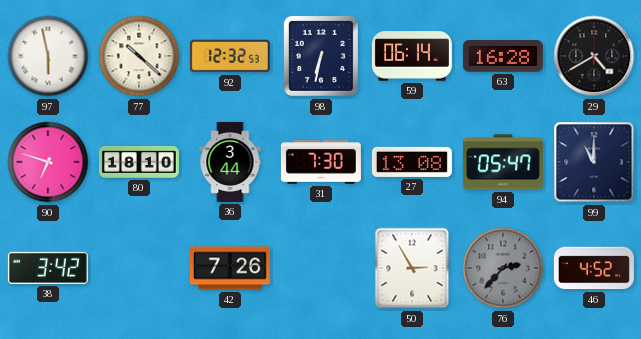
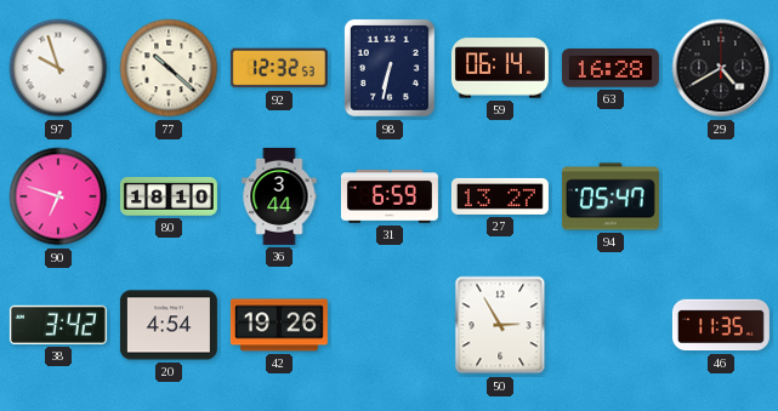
97: 5:58 -> 9:57
31: 7:30 -> 6:59
27: 13:08 -> 13:27
99: 11:00 -> none
20: none -> 4:54
42: 7:26 -> 19:26
76: 2:37 -> none
46: 4:52 -> 11:35
